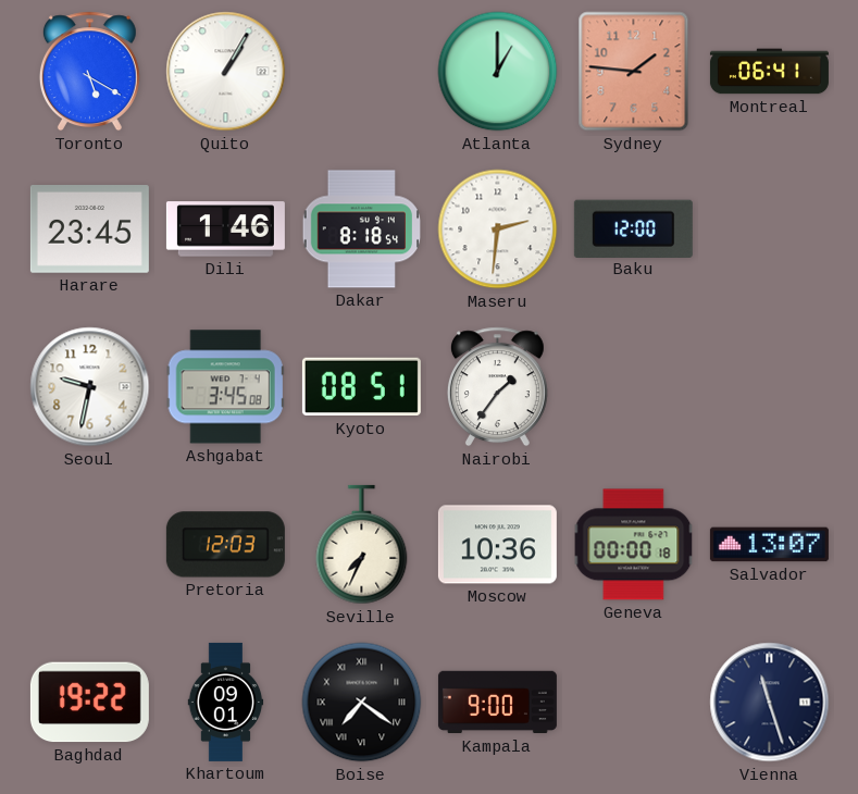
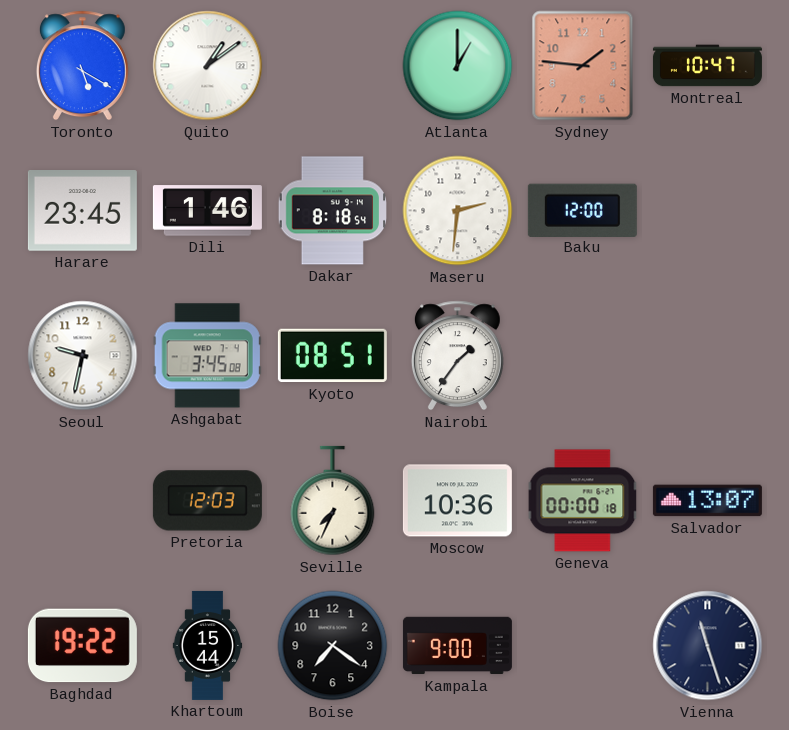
Quito: 1:05 -> 1:09
Montreal: 06:41 -> 10:47
Khartoum: 09:01 -> 15:44
Boise numerals: Roman -> Arabic
